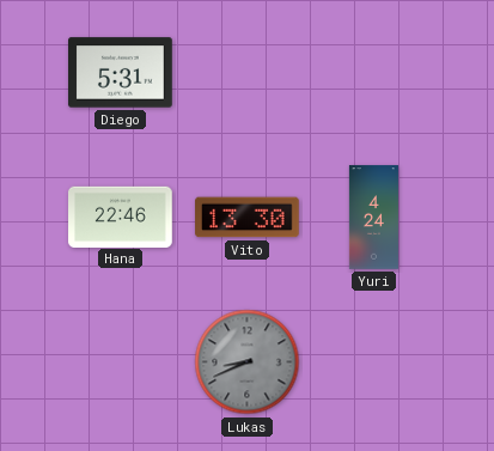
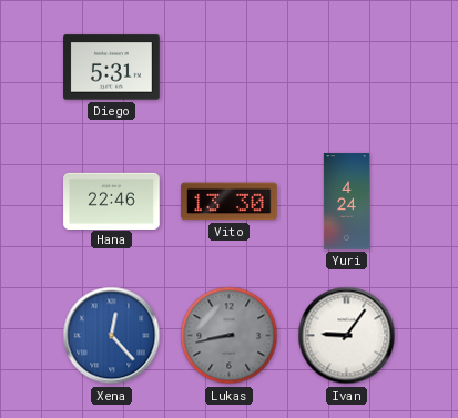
Xena: none -> 12:23
Lukas: 8:41 -> 8:43
Ivan: none -> 9:06
